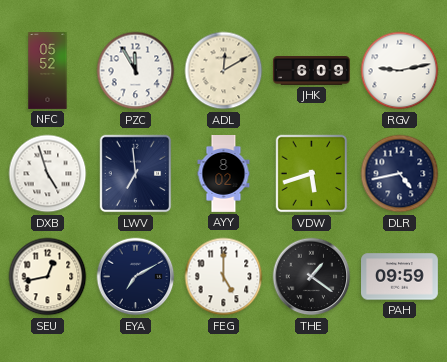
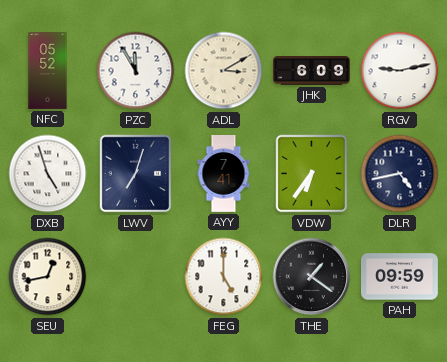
ADL: 12:10 -> 3:10
LWV: 6:59 -> 7:03
AYY: 8:02 -> 7:41
VDW: 5:42 -> 6:36
EYA: 7:10 -> none
